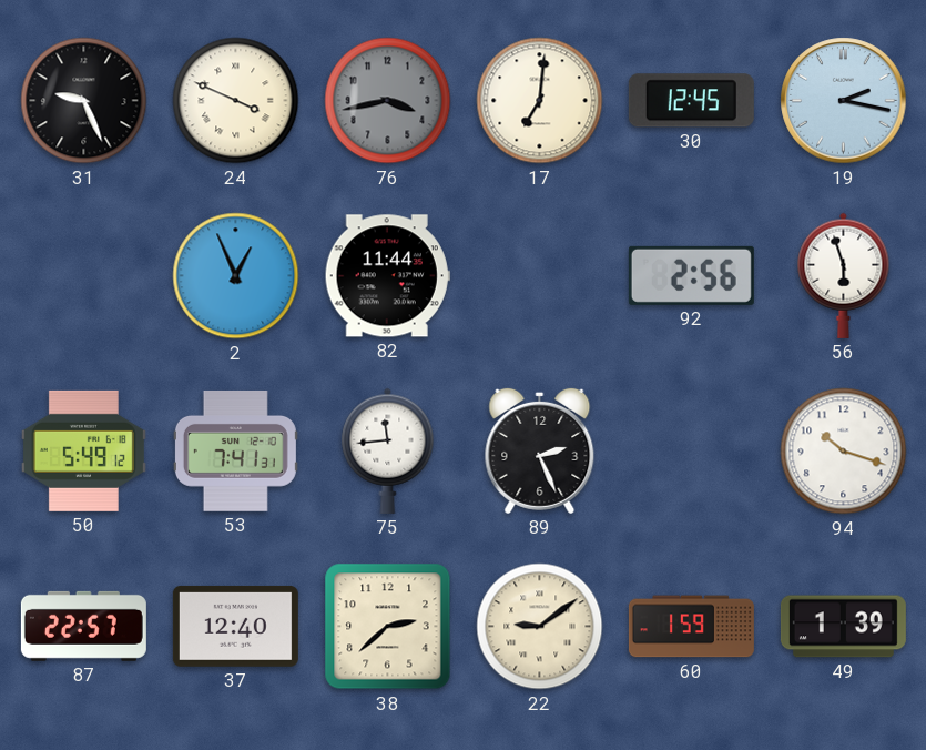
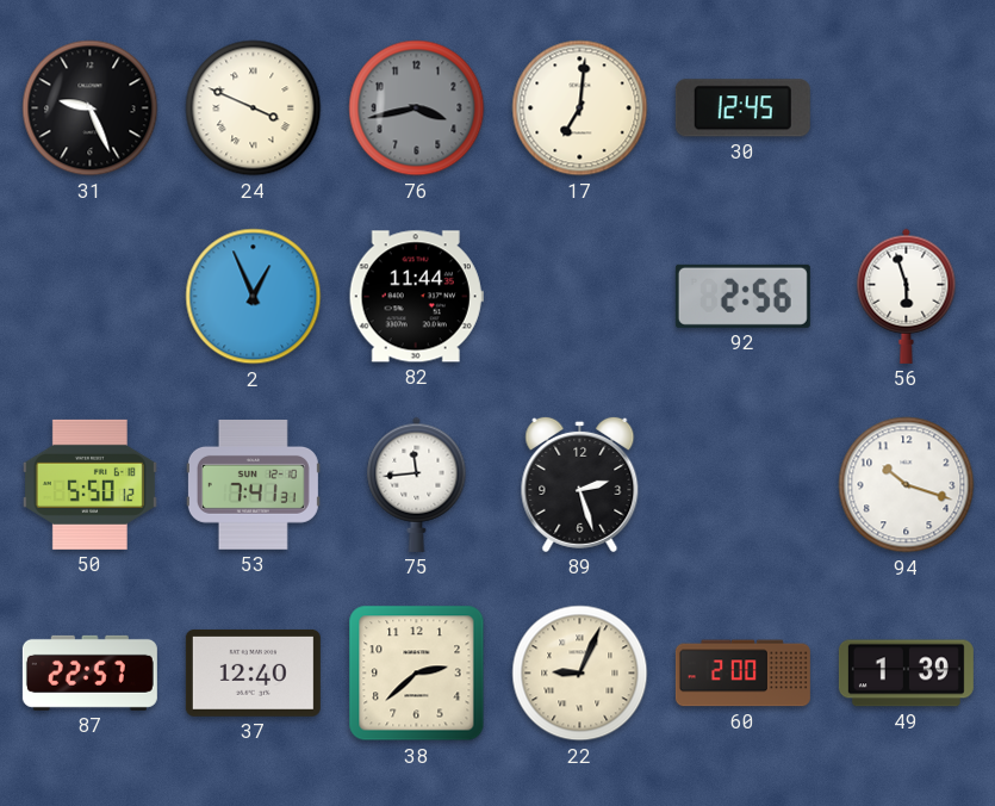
19: 2:17 -> none
50: 5:49 -> 5:50
89: 2:26 -> 2:27
22: 9:09 -> 9:04
60: 1:59 -> 2:00
